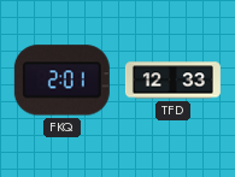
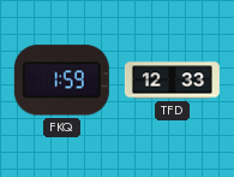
FKQ: 2:01 -> 1:59
